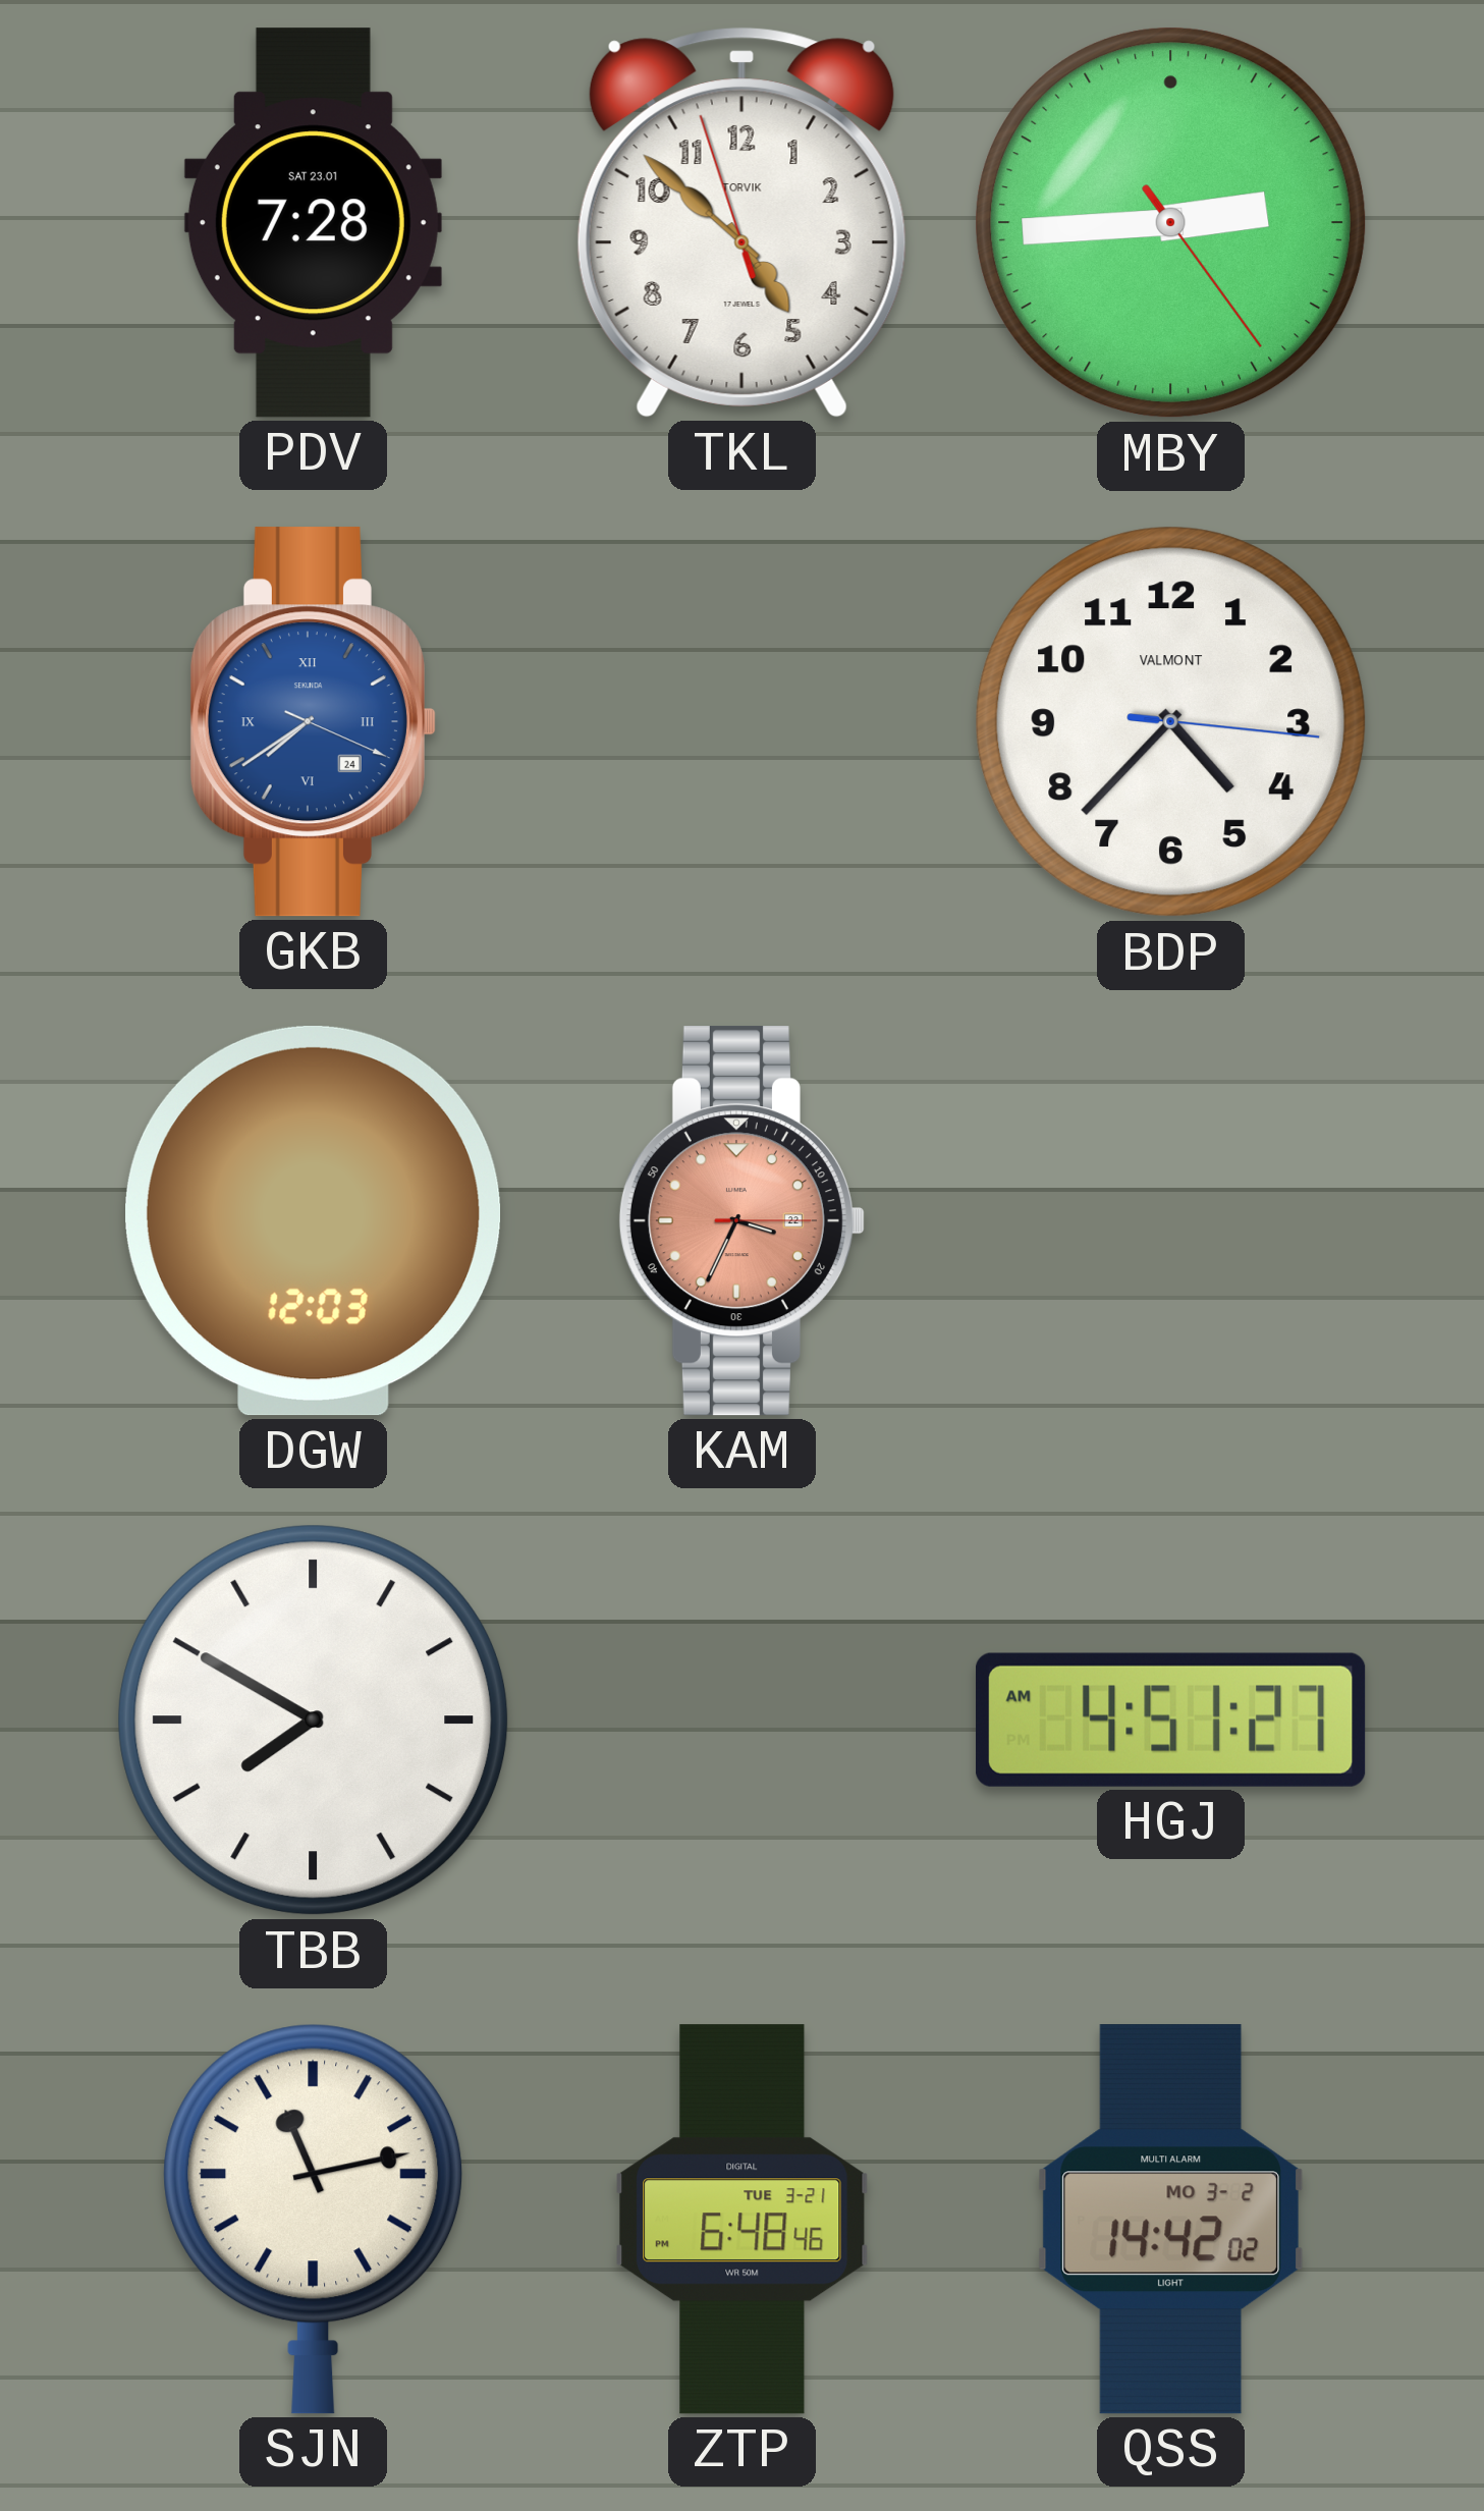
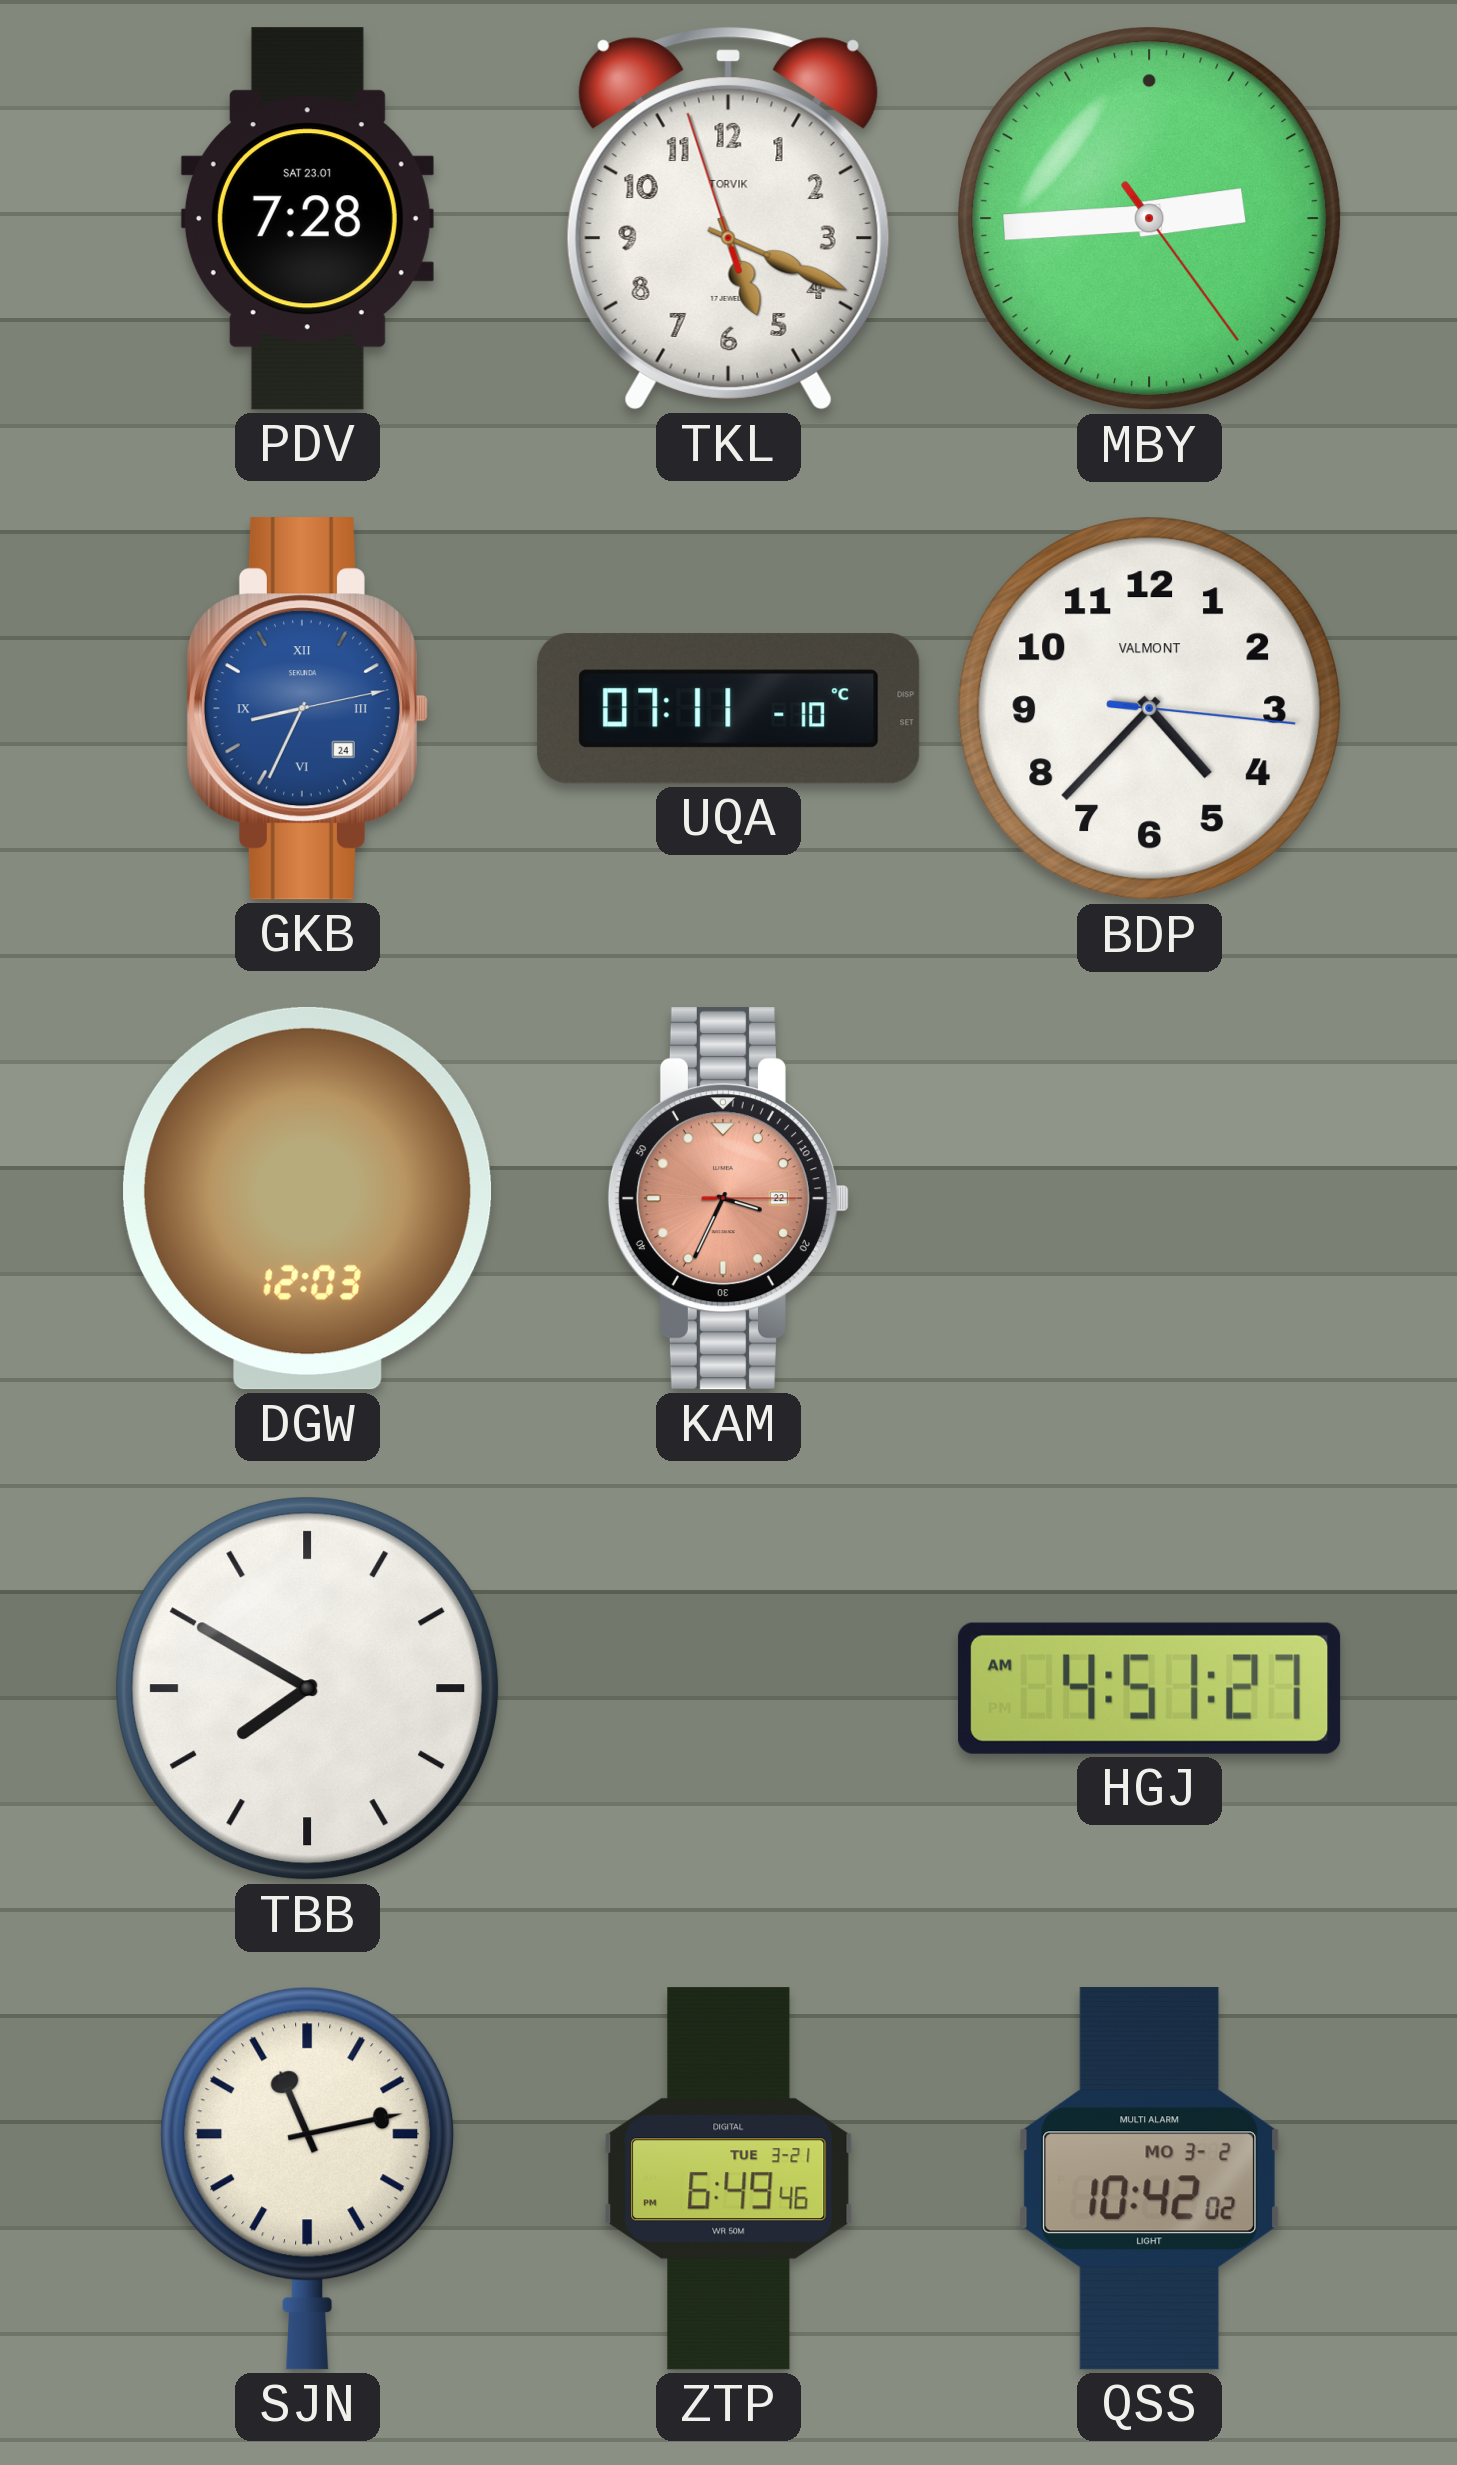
TKL: 4:51 -> 5:18
GKB: 7:39 -> 8:34
UQA: none -> 07:11
ZTP: 6:48 -> 6:49
QSS: 14:42 -> 10:42
